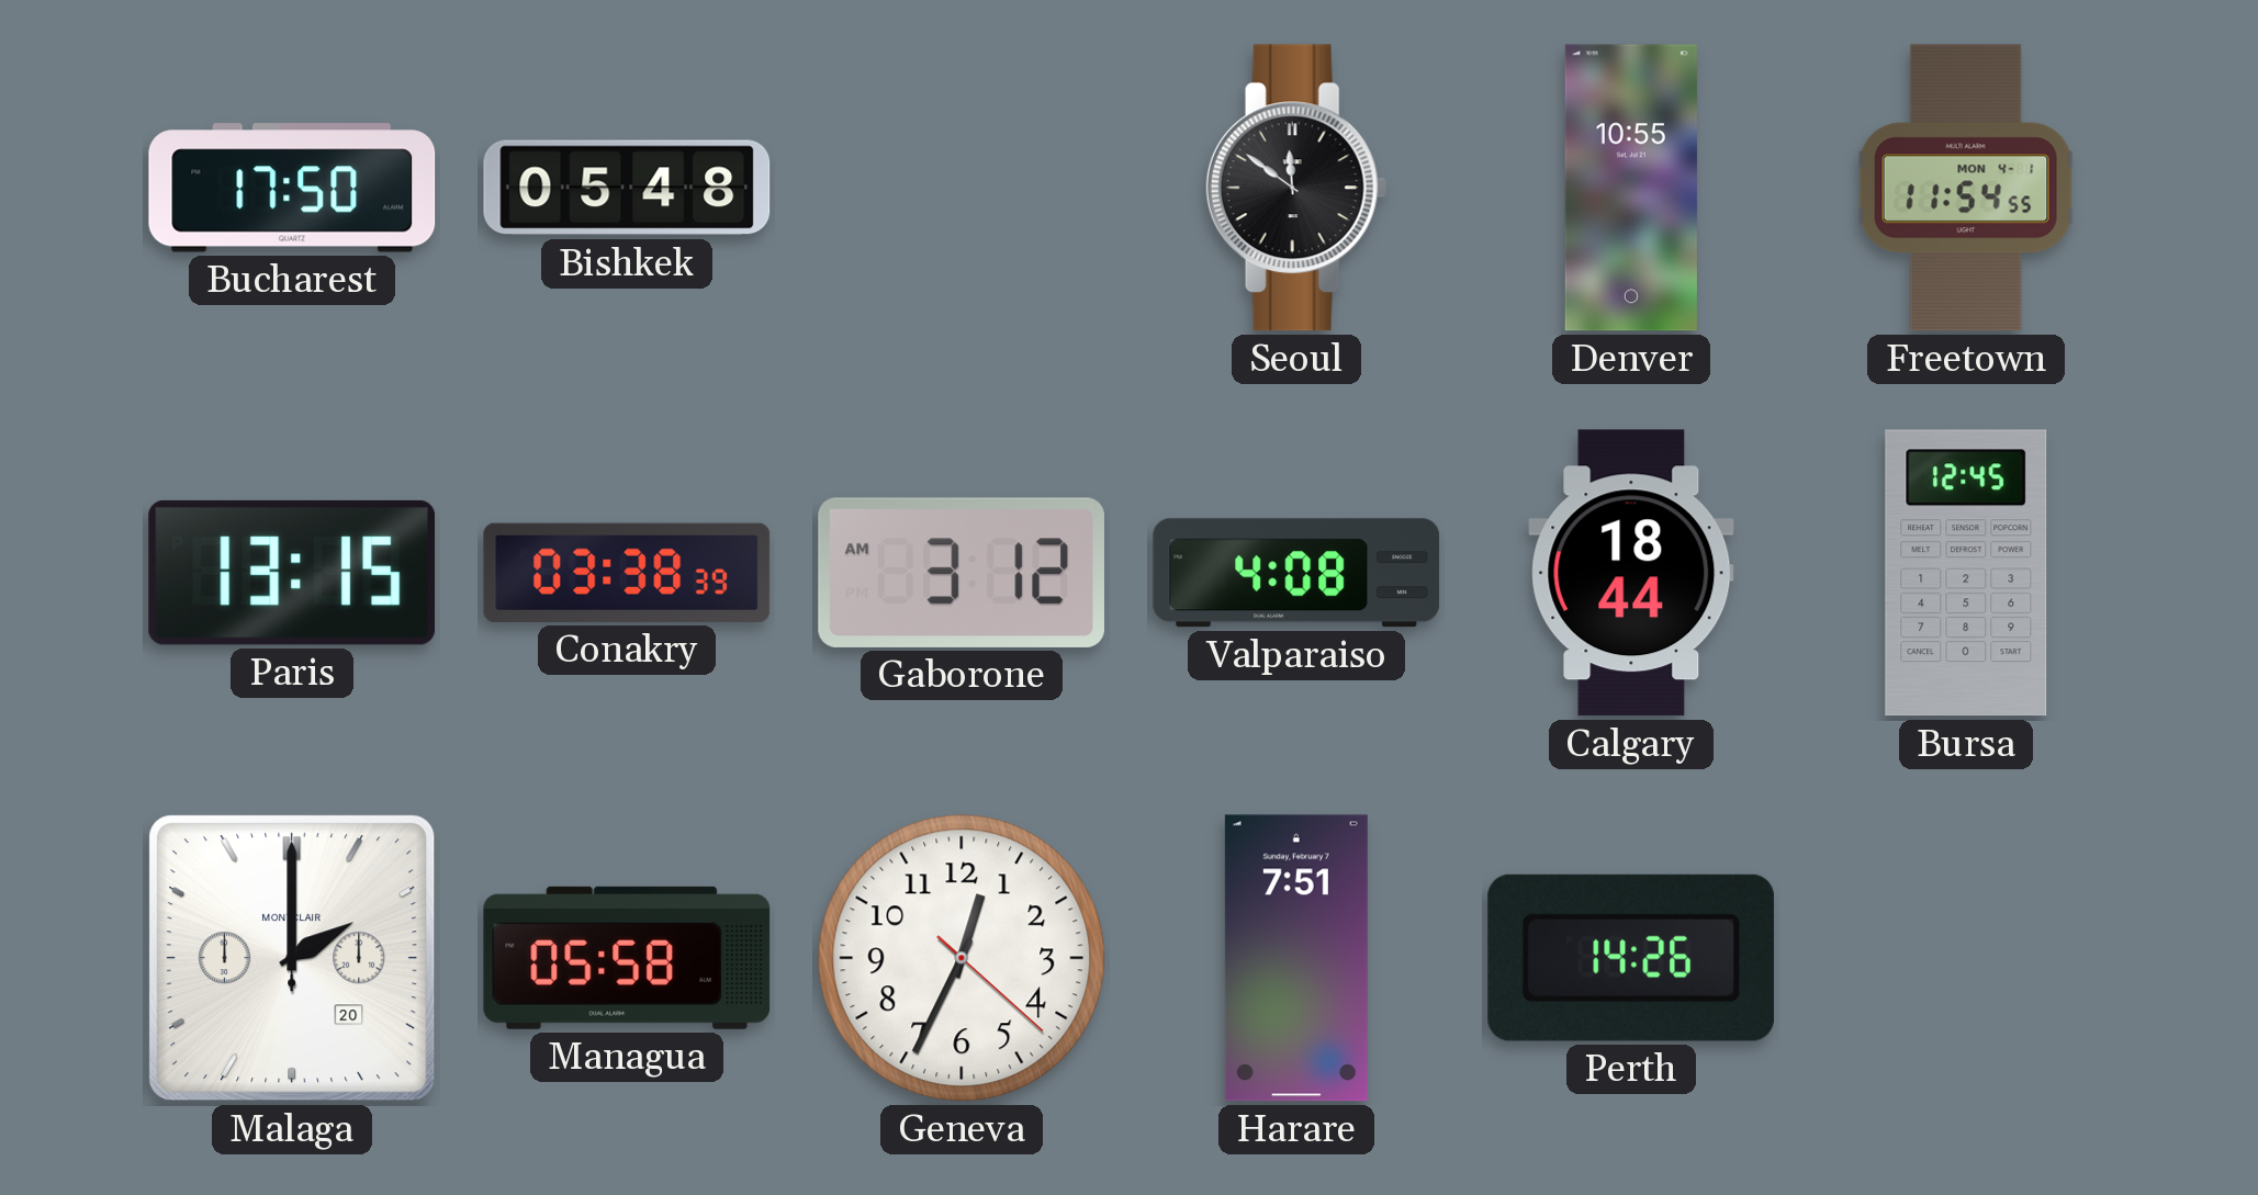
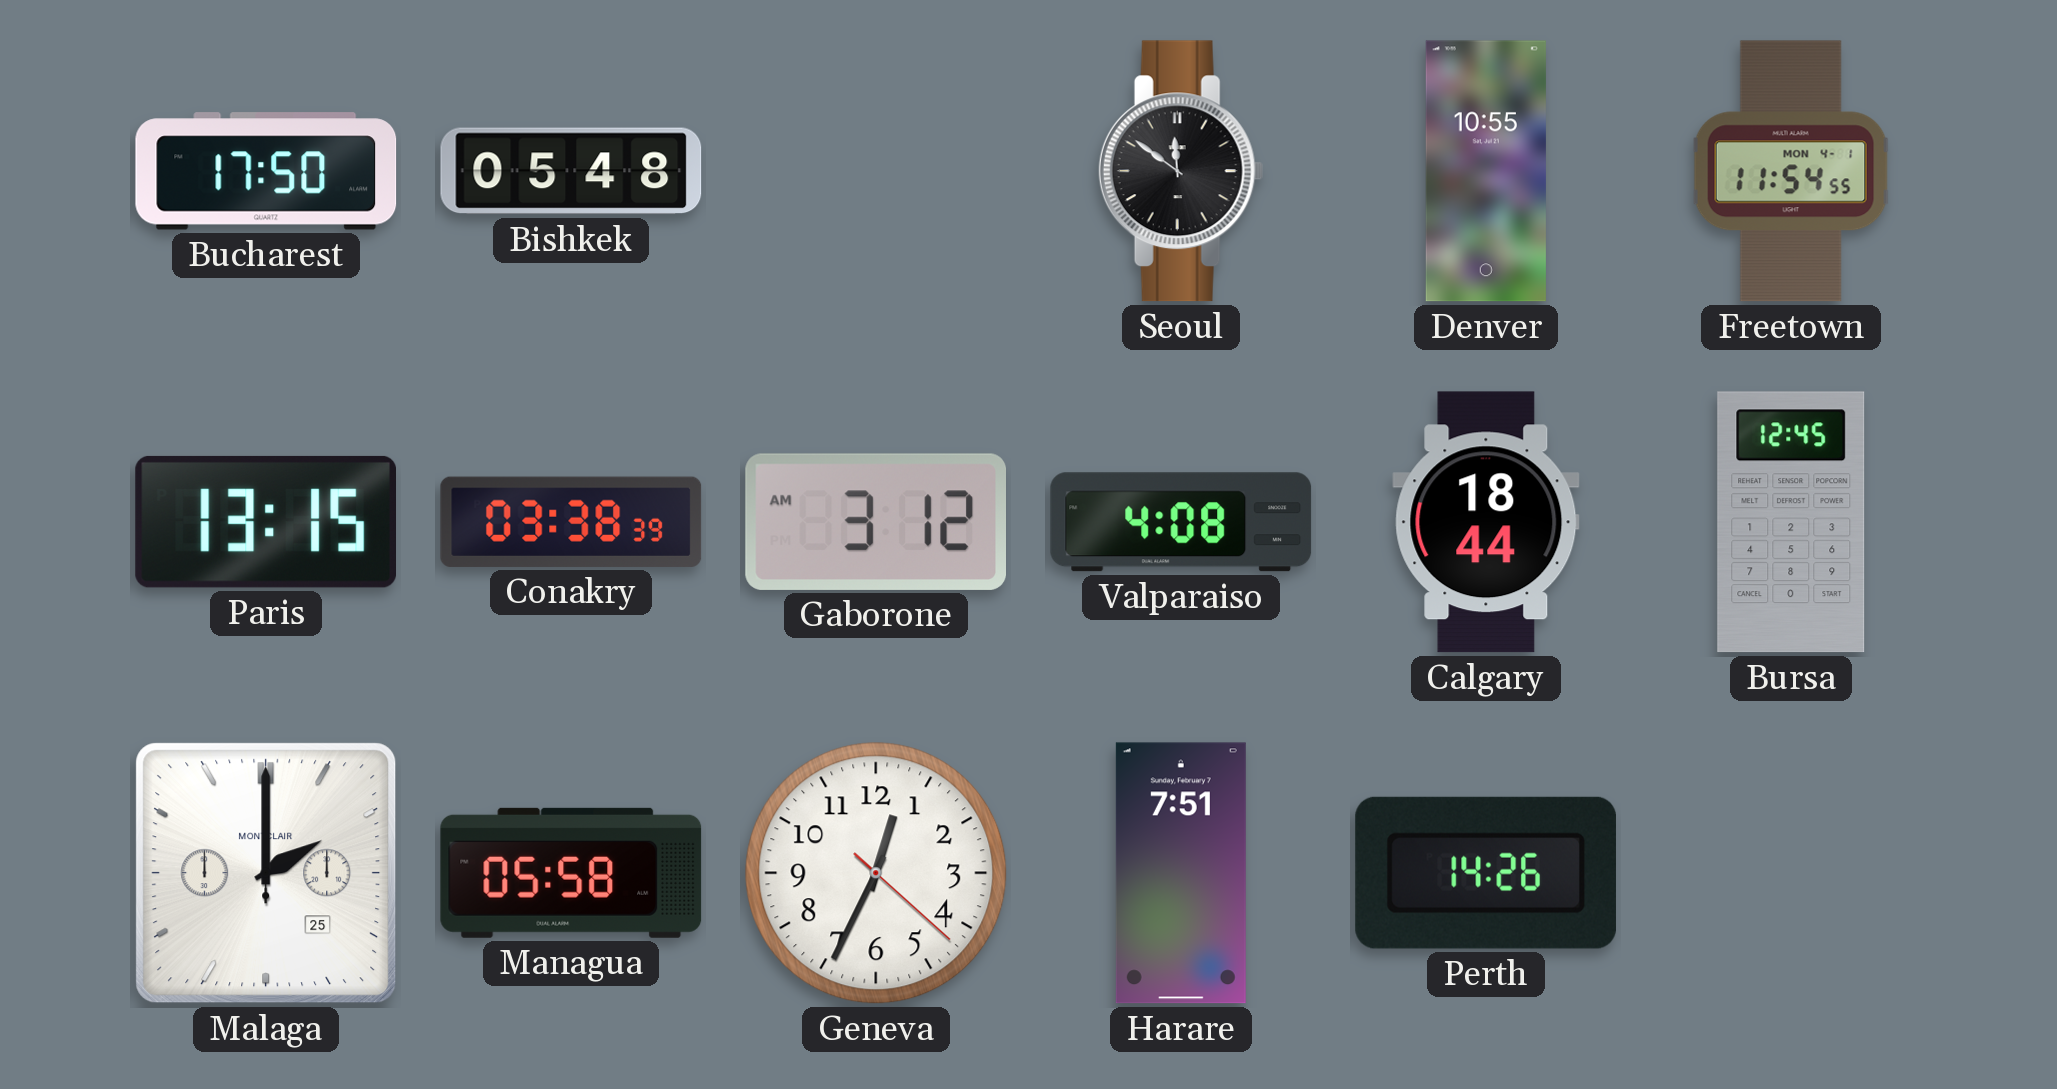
Malaga date: 20 -> 25
